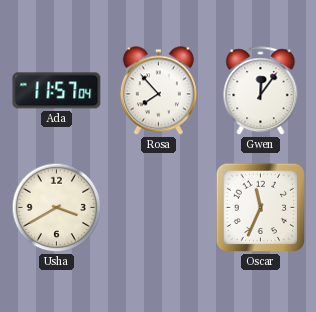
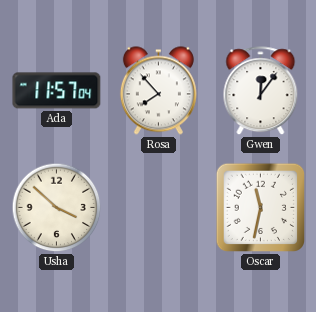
Usha: 3:40 -> 3:52
Oscar: 11:34 -> 11:32
